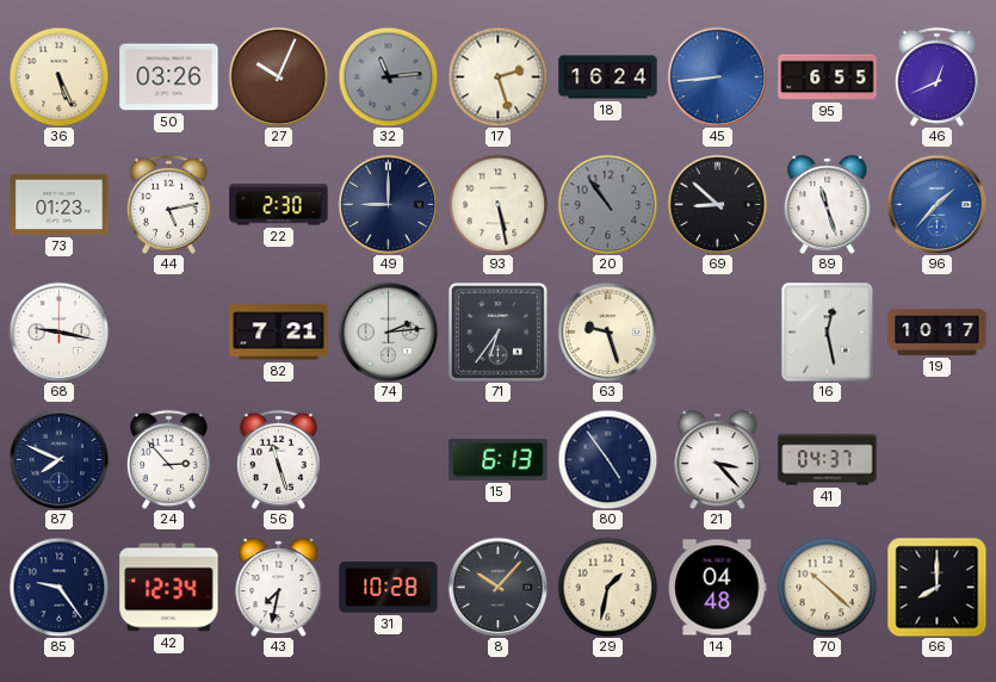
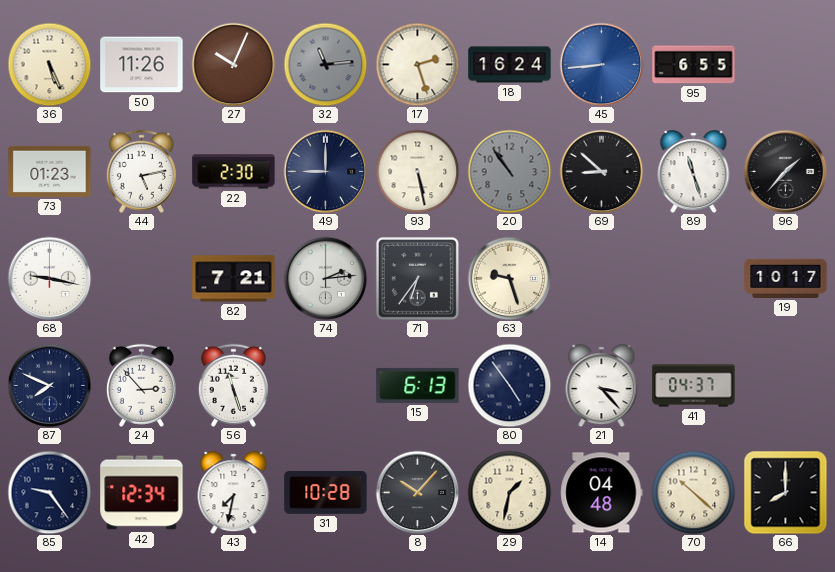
50: 03:26 -> 11:26
46: 12:41 -> none
96 dial: blue -> black
16: 12:28 -> none
